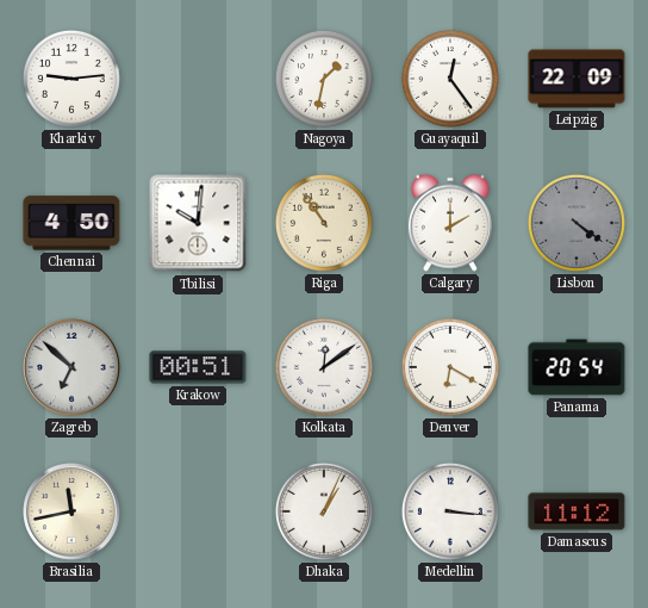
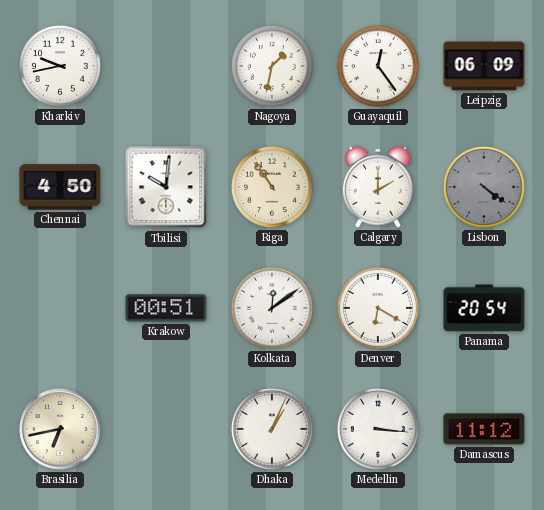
Kharkiv: 9:14 -> 9:43
Leipzig: 22:09 -> 06:09
Zagreb: 6:52 -> none
Brasilia: 11:43 -> 6:43
